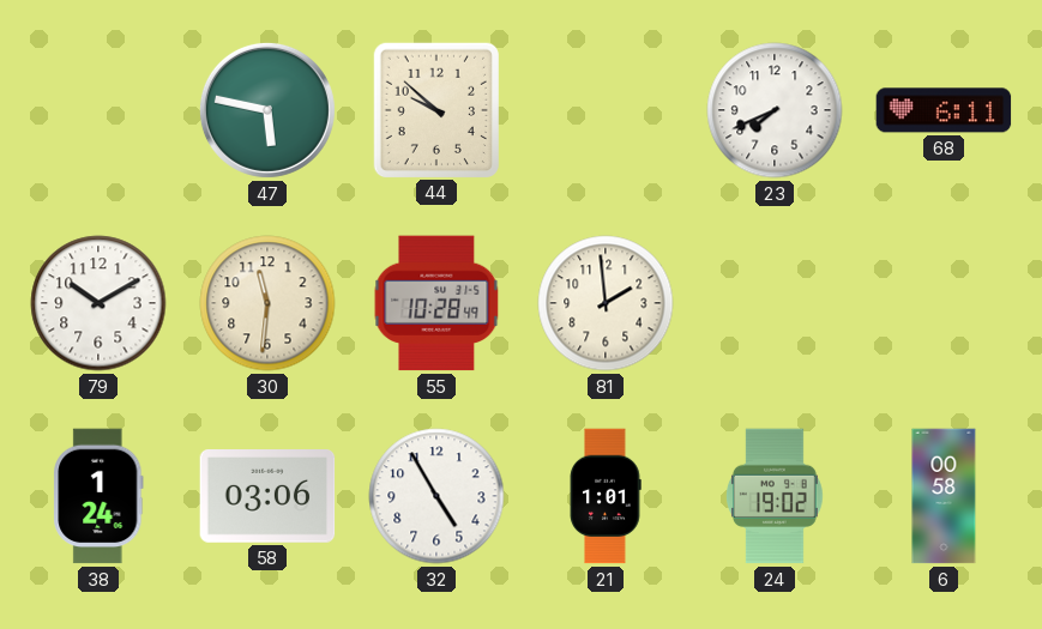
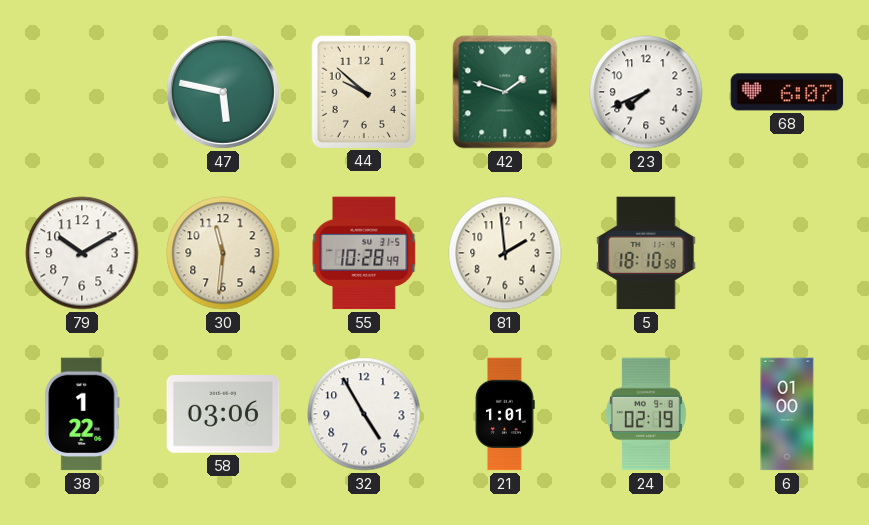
42: none -> 1:48
68: 6:11 -> 6:07
5: none -> 18:10
38: 1:24 -> 1:22
24: 19:02 -> 02:19
6: 00:58 -> 01:00
